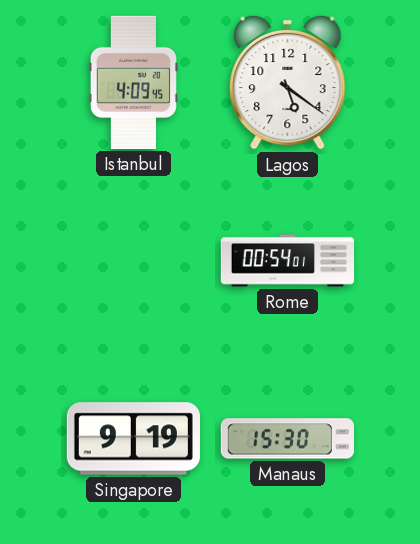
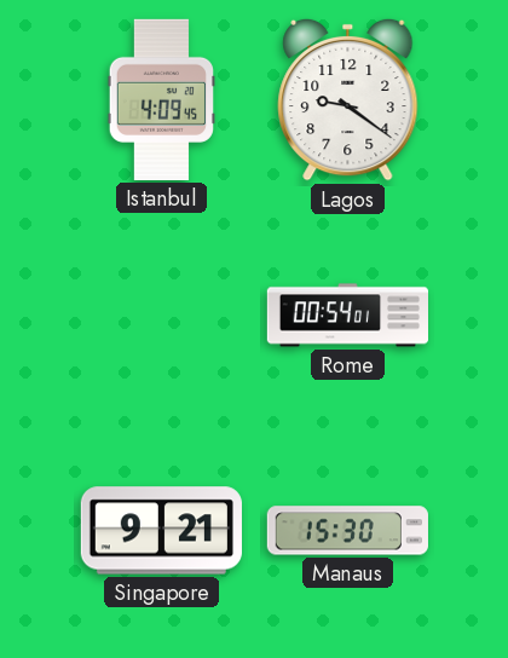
Lagos: 5:21 -> 9:21
Singapore: 9:19 -> 9:21
